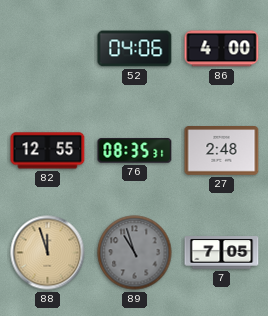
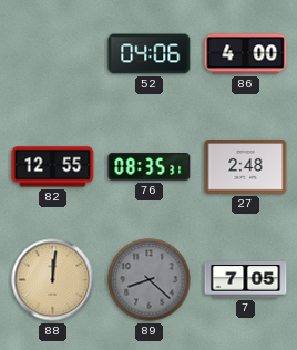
88: 11:57 -> 12:01
89: 10:57 -> 8:22
